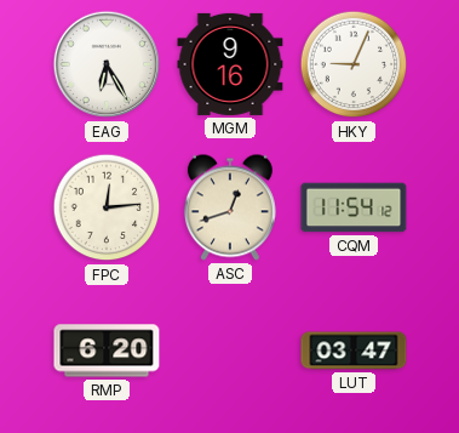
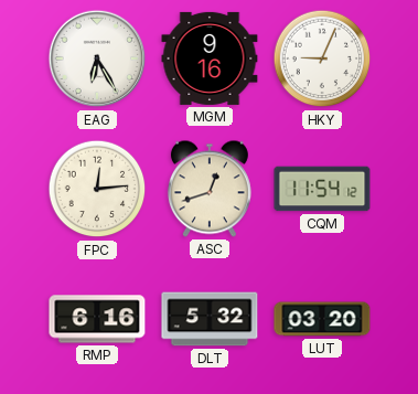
RMP: 6:20 -> 6:16
DLT: none -> 5:32
LUT: 03:47 -> 03:20
